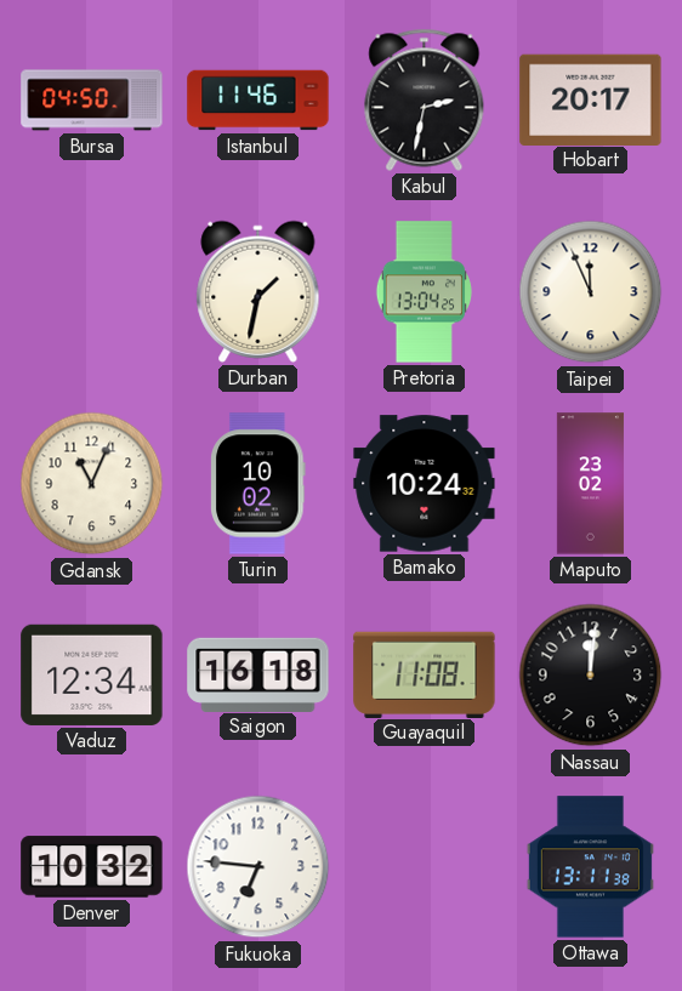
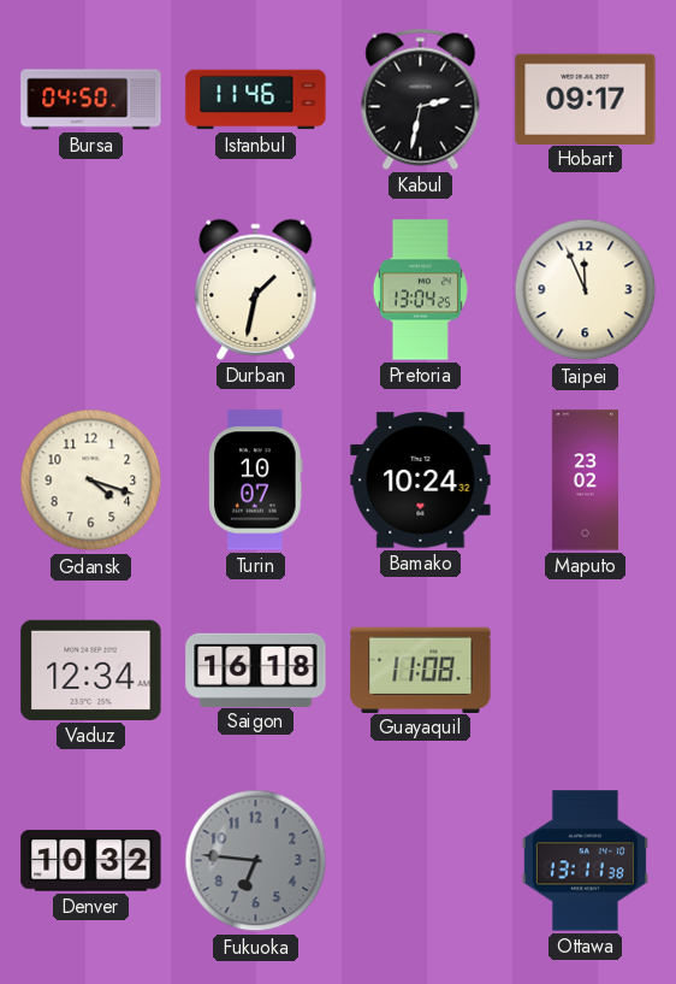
Hobart: 20:17 -> 09:17
Gdansk: 11:04 -> 4:18
Turin: 10:02 -> 10:07
Nassau: 12:01 -> none
Fukuoka dial: white -> grey
